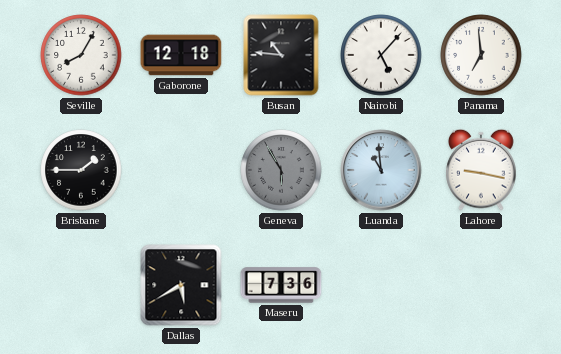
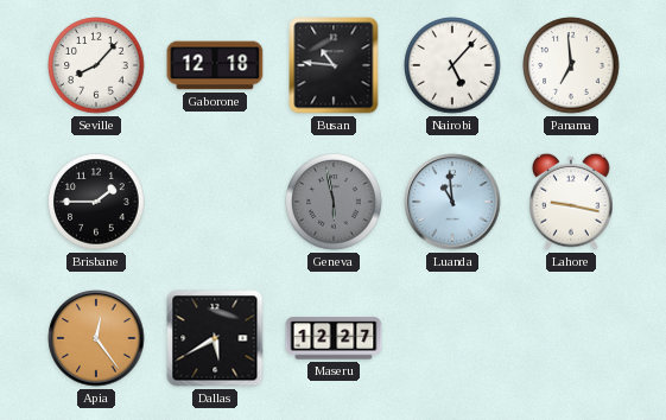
Seville: 8:05 -> 8:07
Geneva: 5:55 -> 5:58
Apia: none -> 12:24
Maseru: 7:36 -> 12:27
